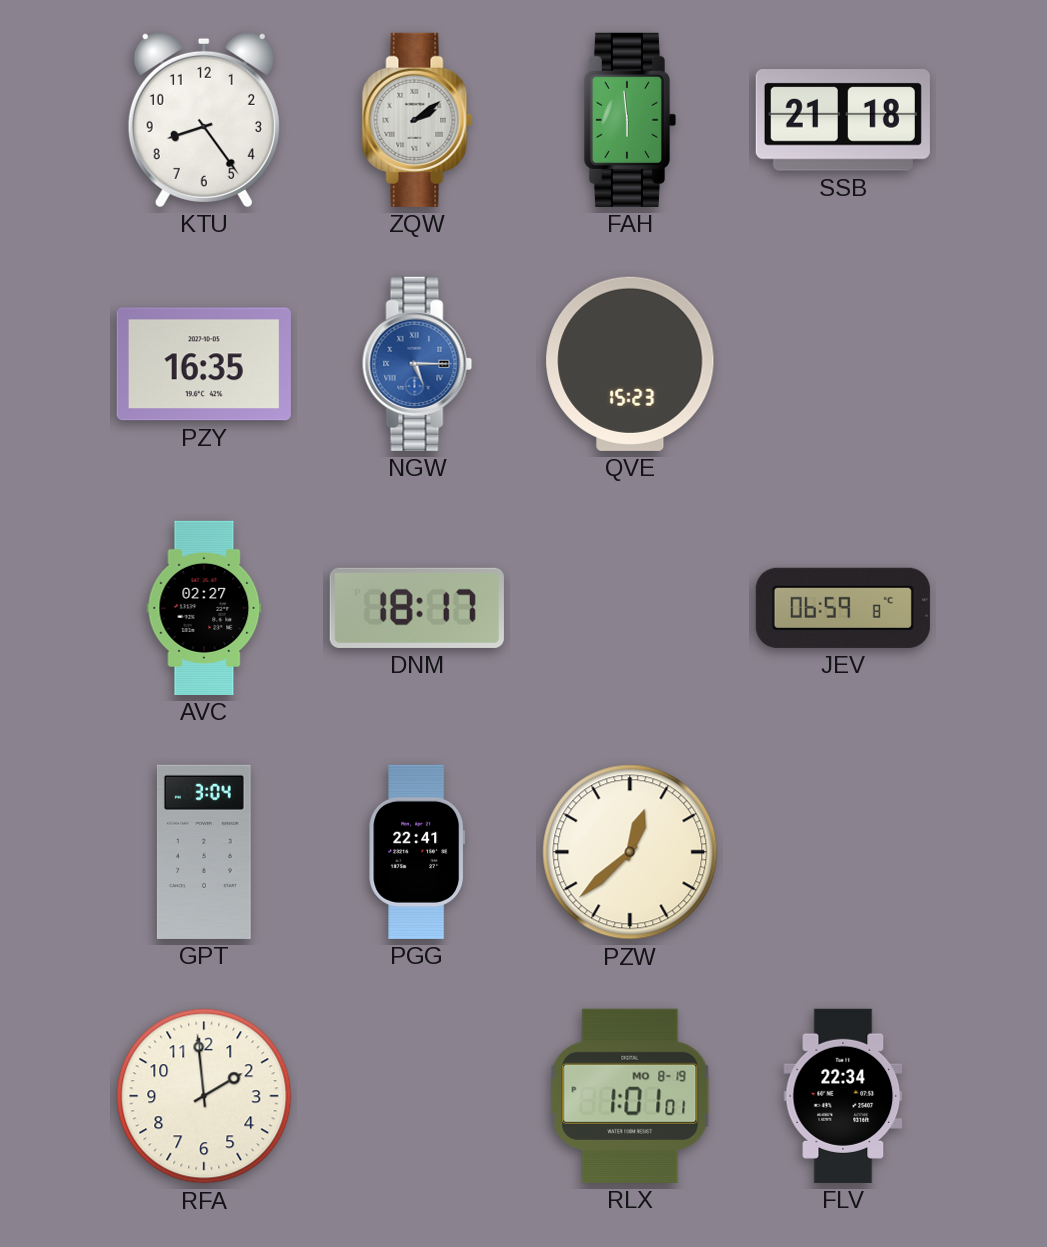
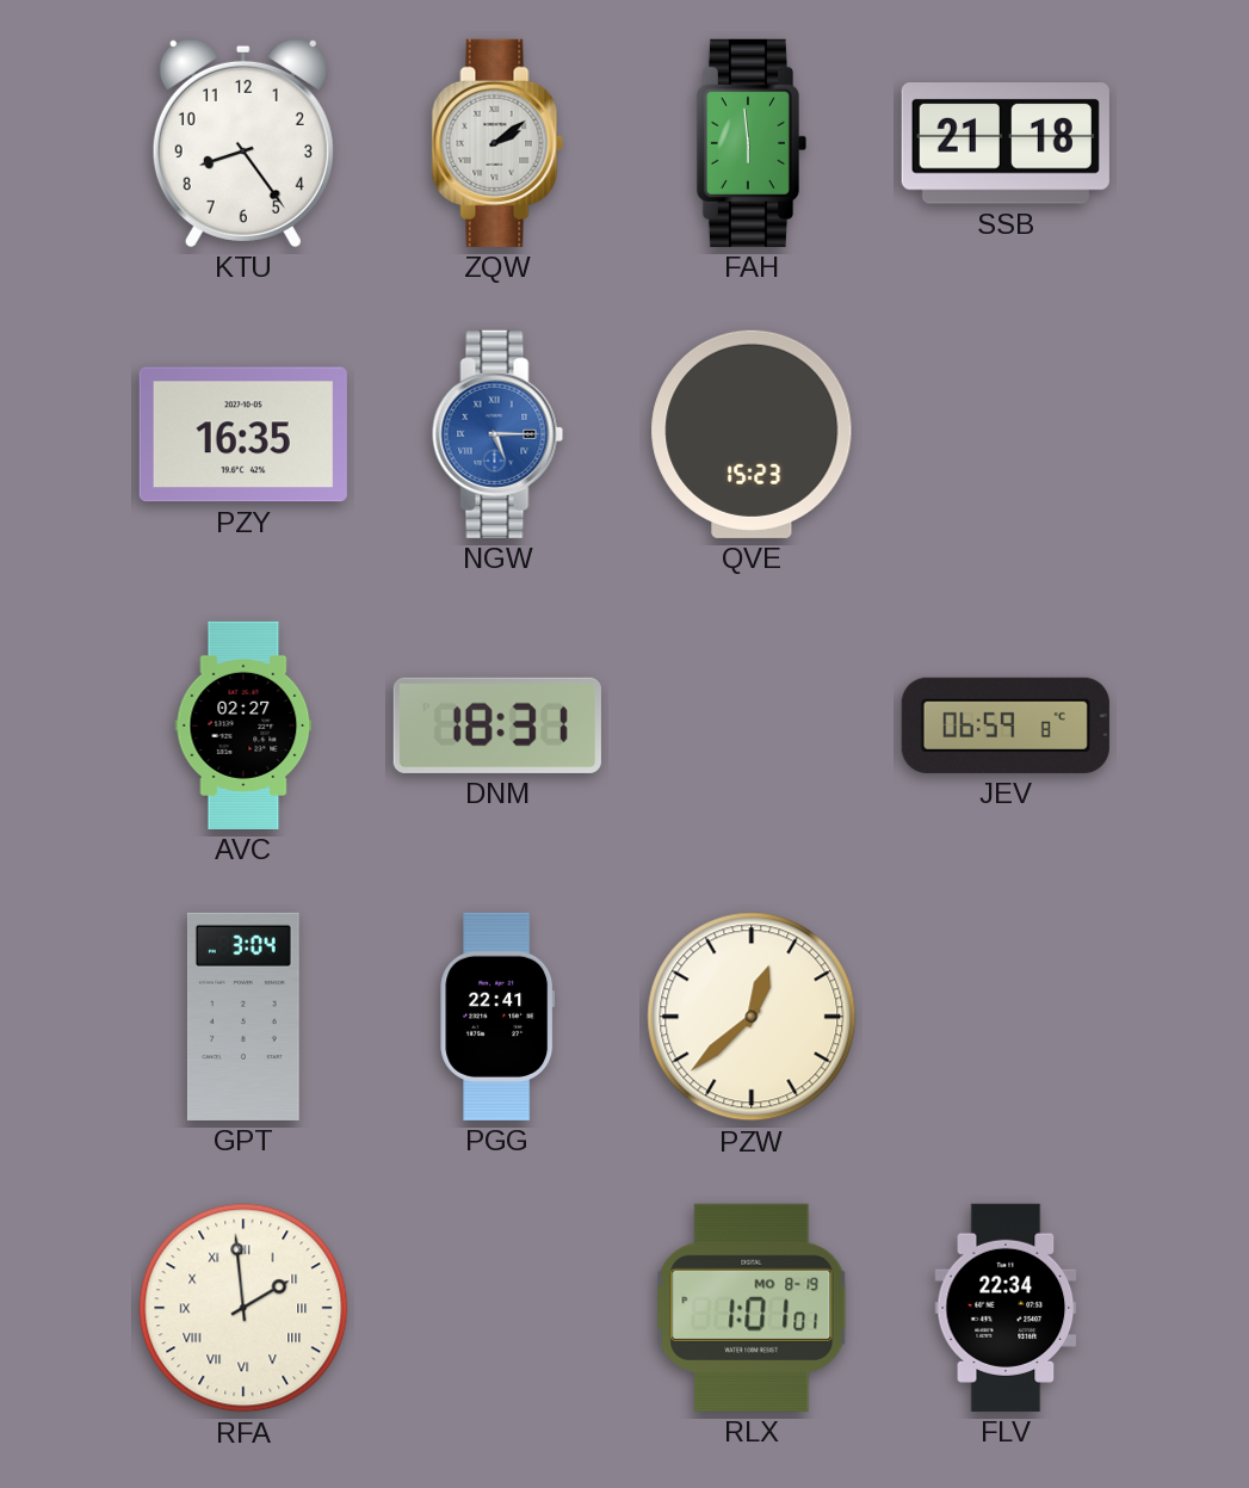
DNM: 18:17 -> 18:31
RFA numerals: Arabic -> Roman
